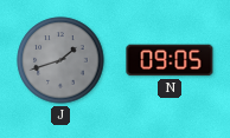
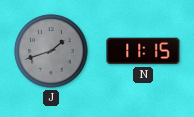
N: 09:05 -> 11:15
